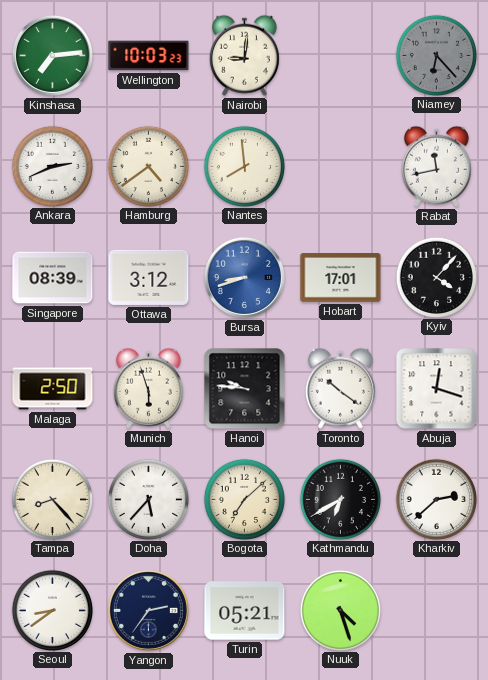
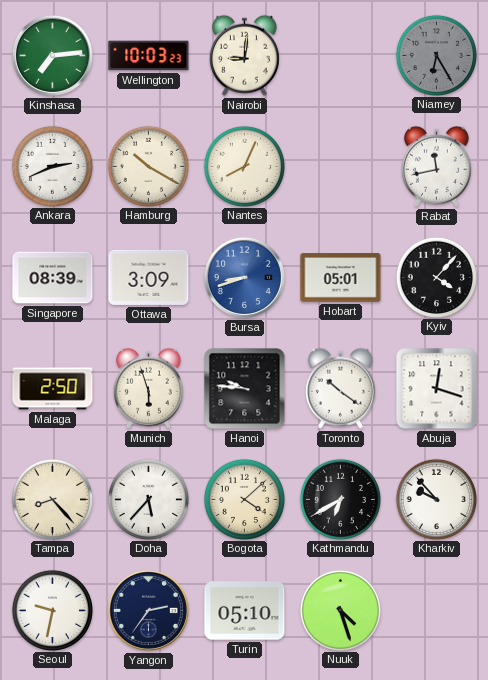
Niamey: 6:23 -> 6:25
Hamburg: 4:39 -> 10:20
Nantes: 7:59 -> 8:04
Ottawa: 3:12 -> 3:09
Hobart: 17:01 -> 05:01
Bogota: 7:08 -> 4:08
Kharkiv: 2:38 -> 9:53
Seoul: 8:39 -> 9:32
Turin: 05:21 -> 05:10
